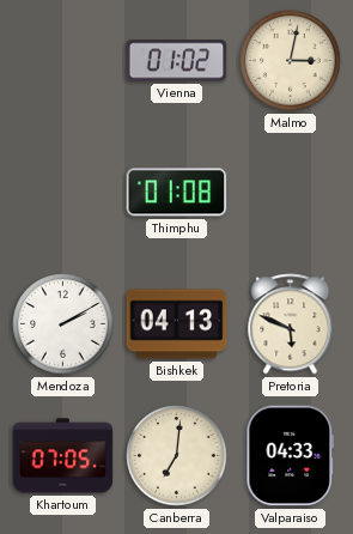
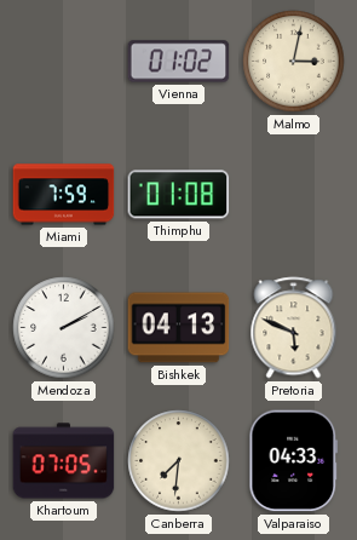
Miami: none -> 7:59
Canberra: 7:01 -> 7:31
